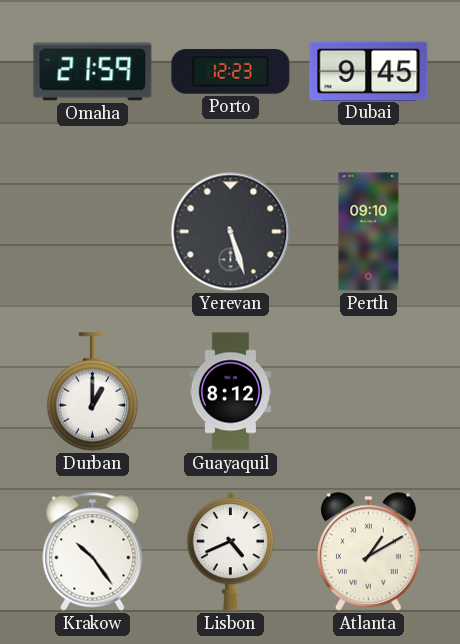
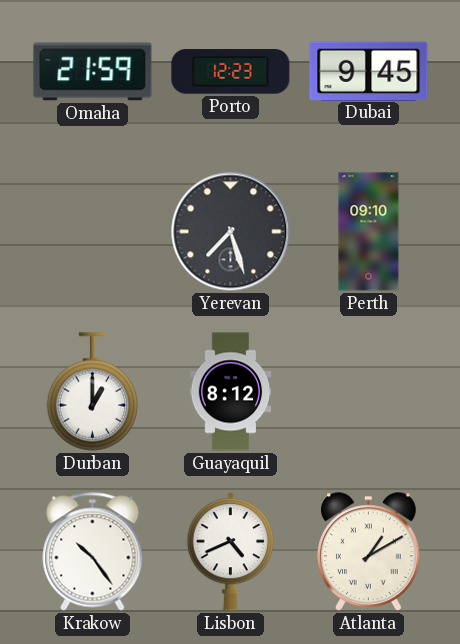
Yerevan: 5:27 -> 7:27
